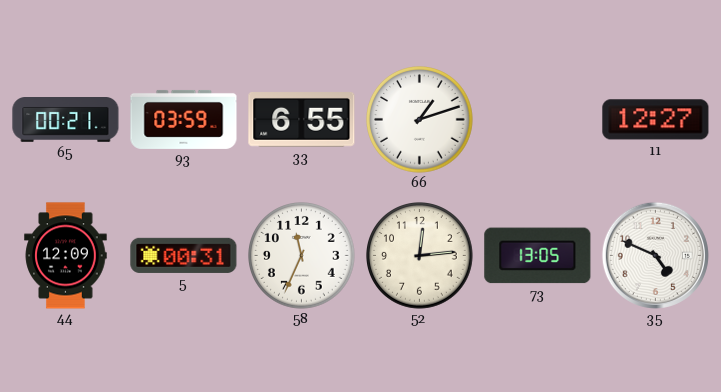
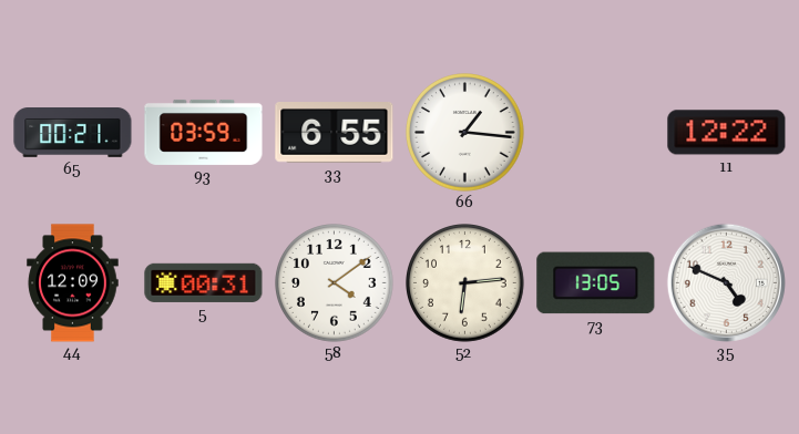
66: 1:12 -> 1:16
11: 12:27 -> 12:22
58: 11:34 -> 4:09
52: 12:14 -> 6:14
